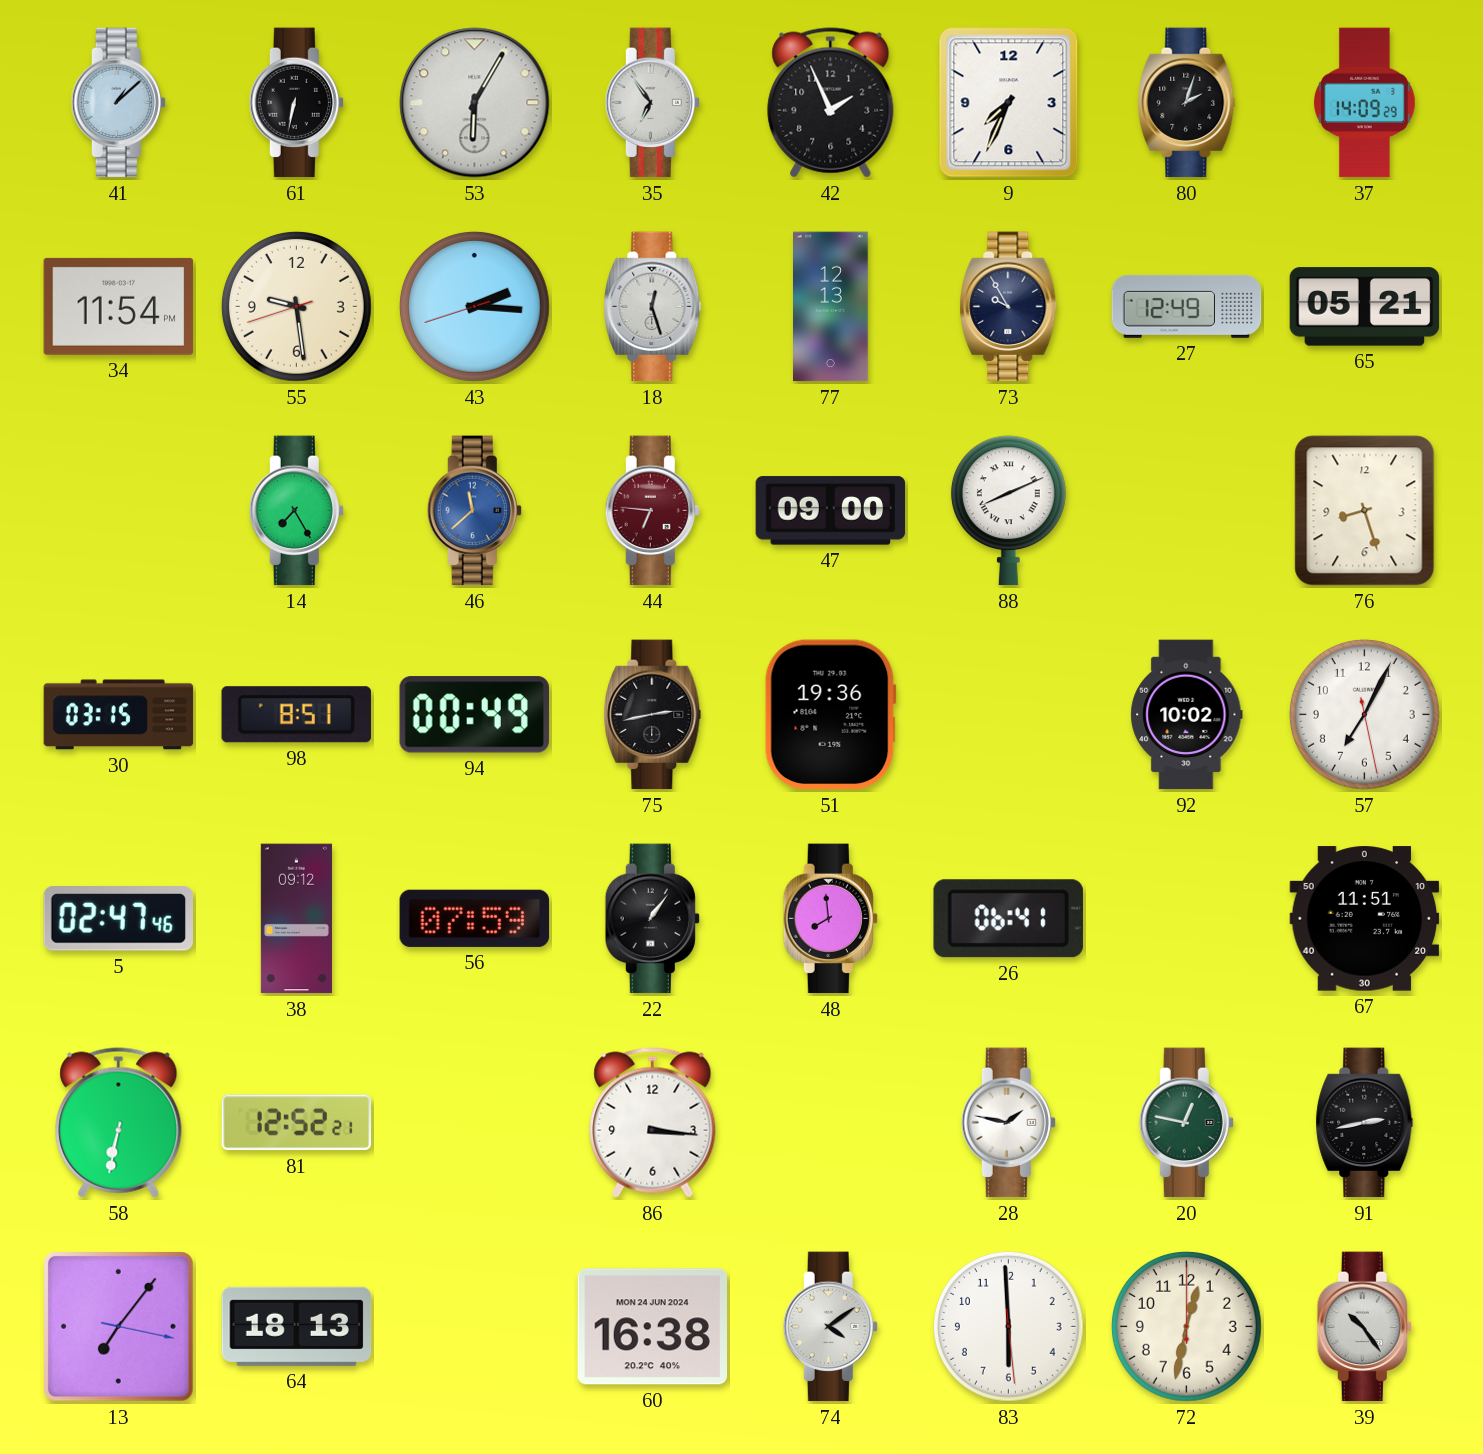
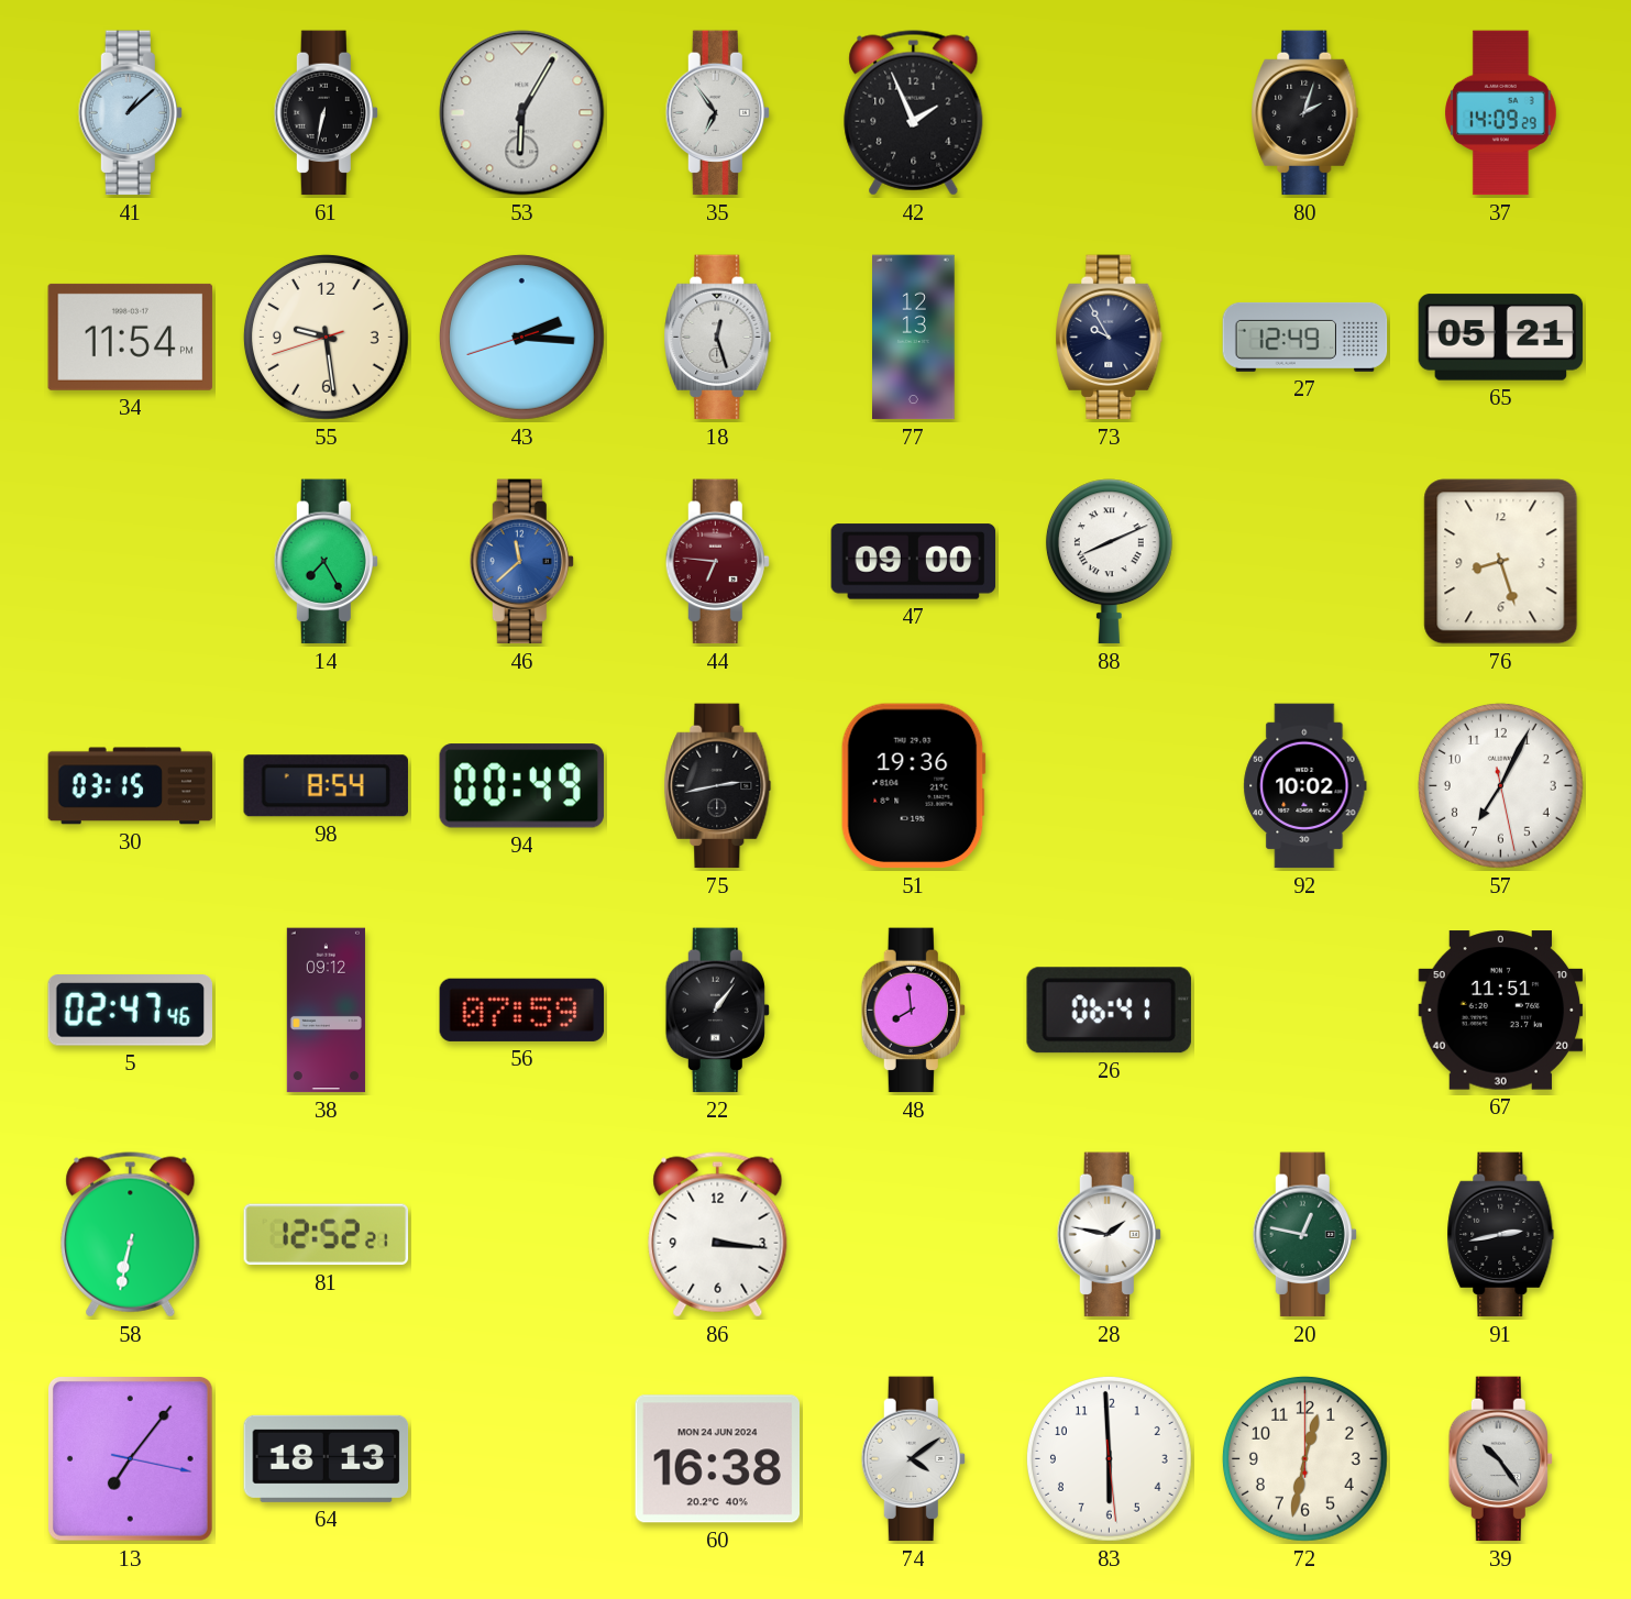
9: 7:34 -> none
98: 8:51 -> 8:54
